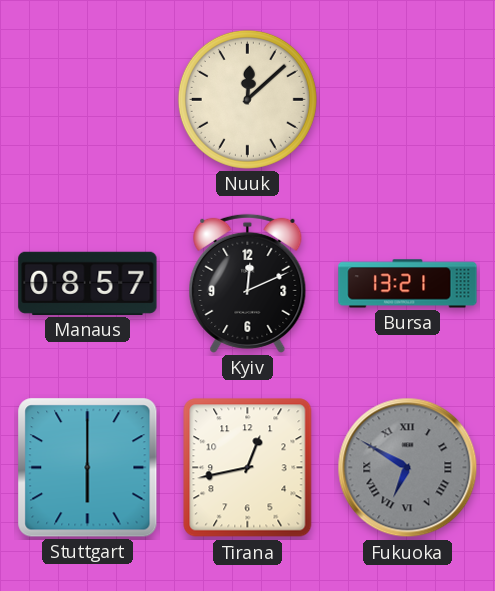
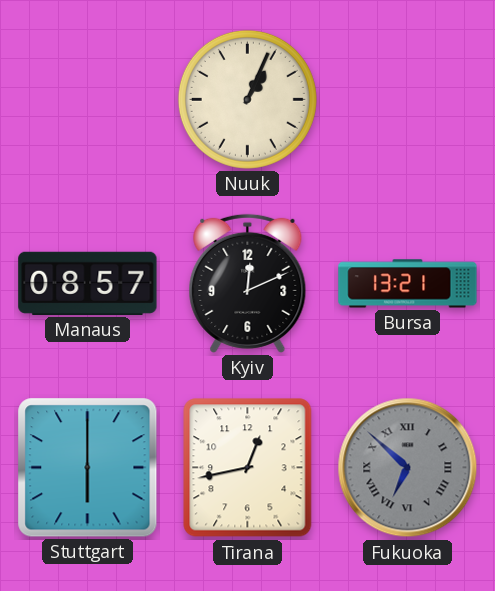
Nuuk: 12:08 -> 1:04
Fukuoka: 6:50 -> 6:52
